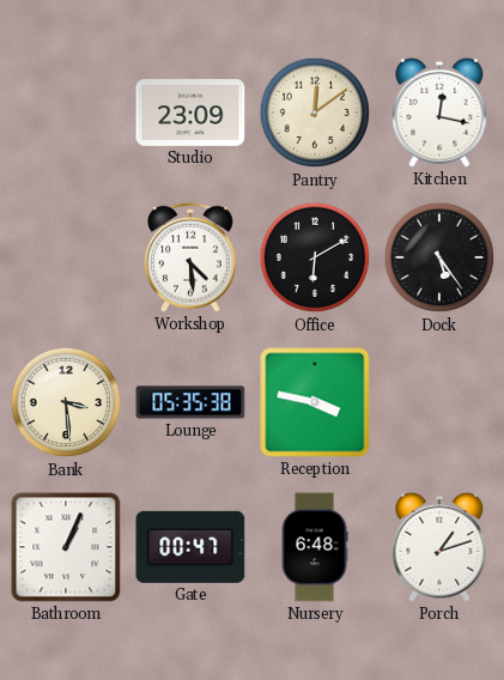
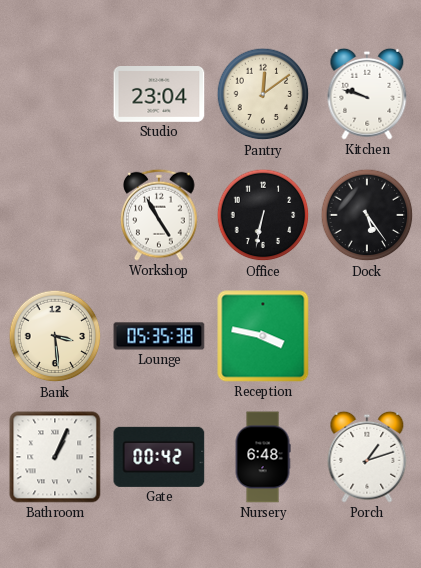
Studio: 23:09 -> 23:04
Kitchen: 12:17 -> 9:48
Workshop: 4:29 -> 4:55
Office: 6:10 -> 6:32
Gate: 00:47 -> 00:42
